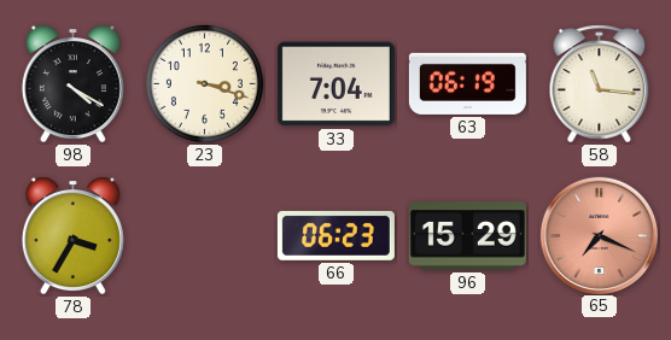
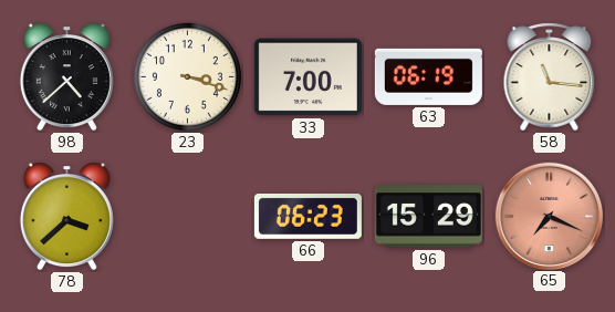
98: 4:20 -> 4:38
33: 7:04 -> 7:00
78: 3:35 -> 3:38
